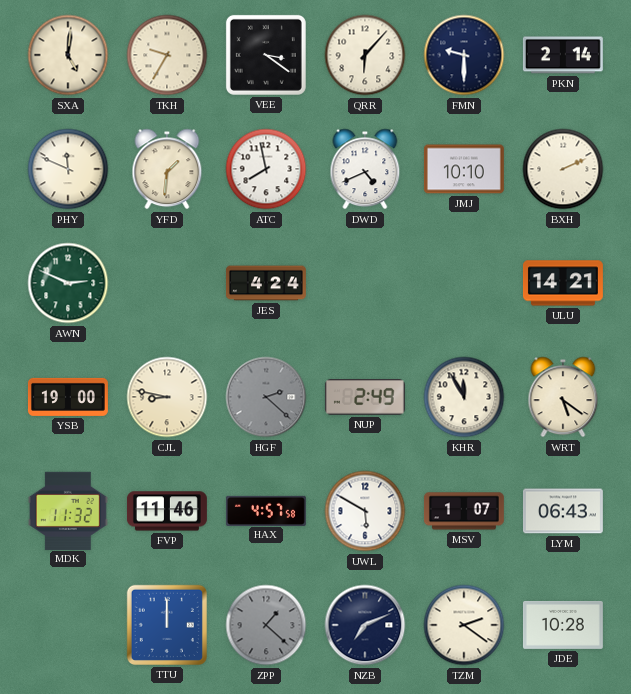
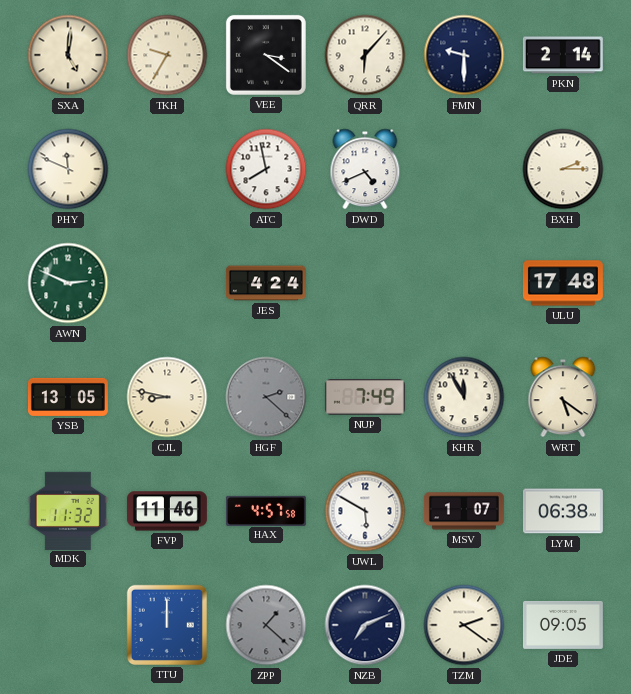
YFD: 1:31 -> none
JMJ: 10:10 -> none
BXH: 2:11 -> 2:15
ULU: 14:21 -> 17:48
YSB: 19:00 -> 13:05
NUP: 2:49 -> 7:49
LYM: 06:43 -> 06:38
JDE: 10:28 -> 09:05
